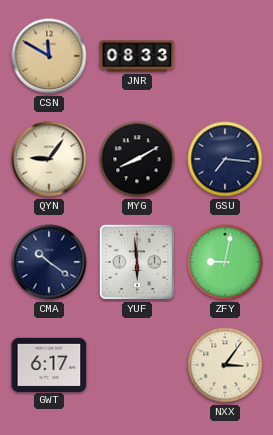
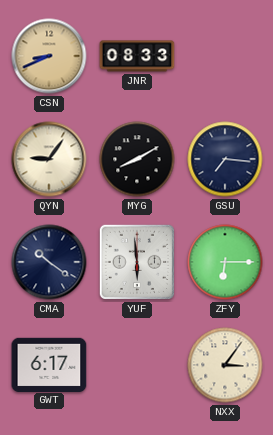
CSN: 11:50 -> 8:41
ZFY: 9:02 -> 6:15
